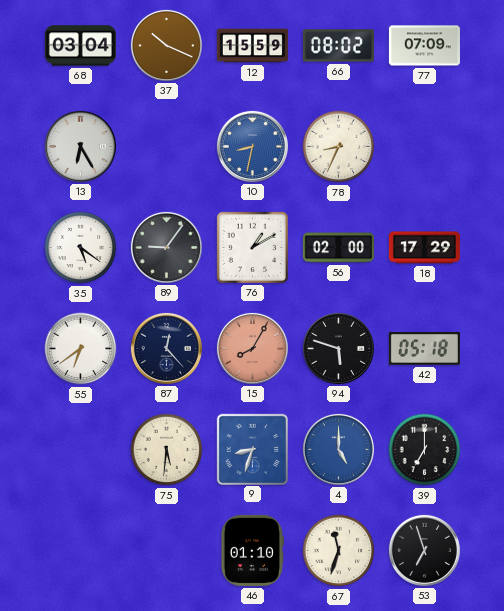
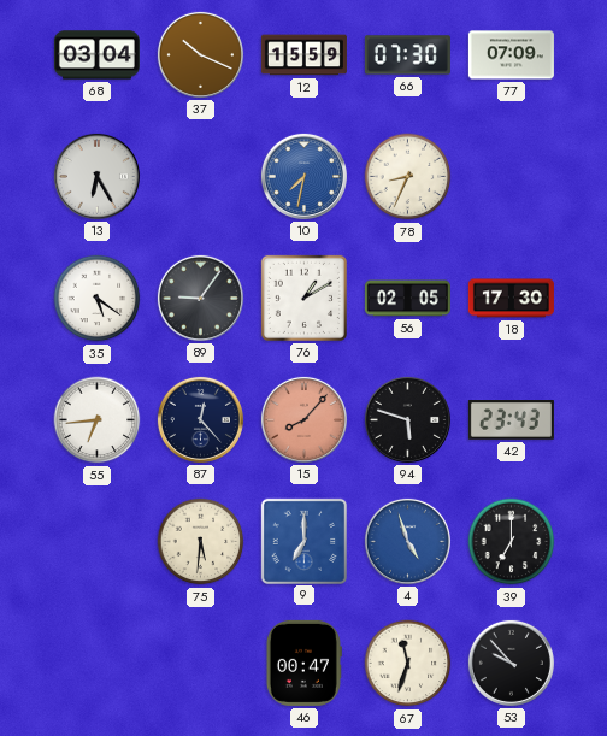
66: 08:02 -> 07:30
10: 8:32 -> 7:32
56: 02:00 -> 02:05
18: 17:29 -> 17:30
55: 6:39 -> 6:44
15: 8:05 -> 8:07
42: 05:18 -> 23:43
9: 8:33 -> 7:00
4: 5:00 -> 4:57
46: 01:10 -> 00:47
53: 6:57 -> 9:53
